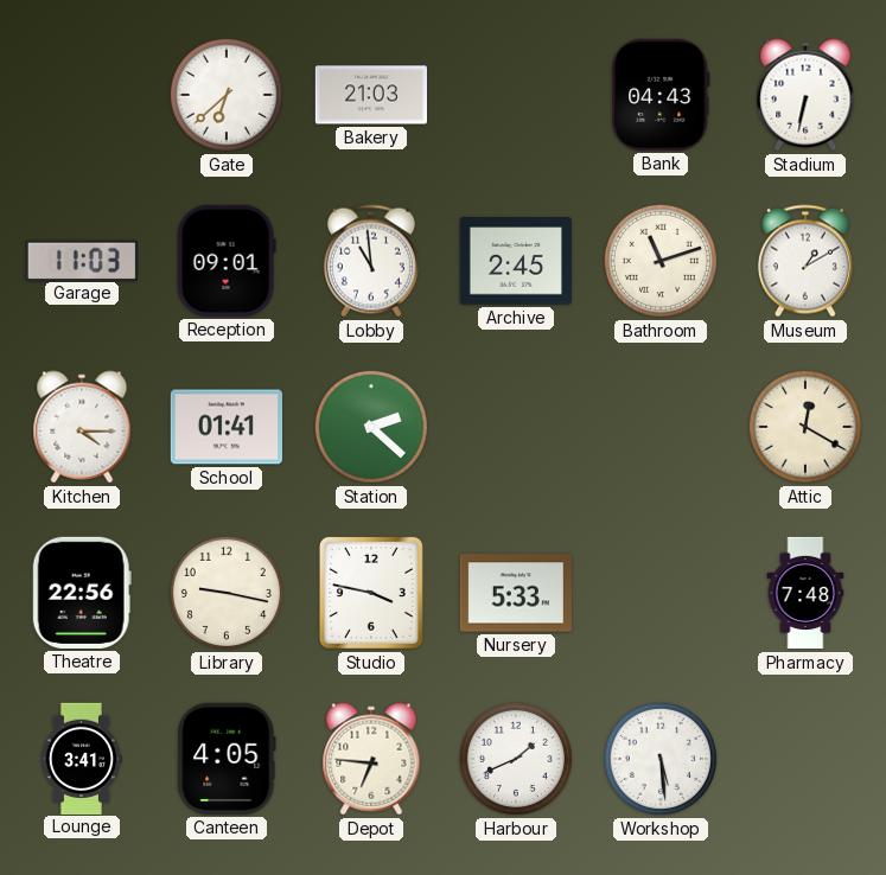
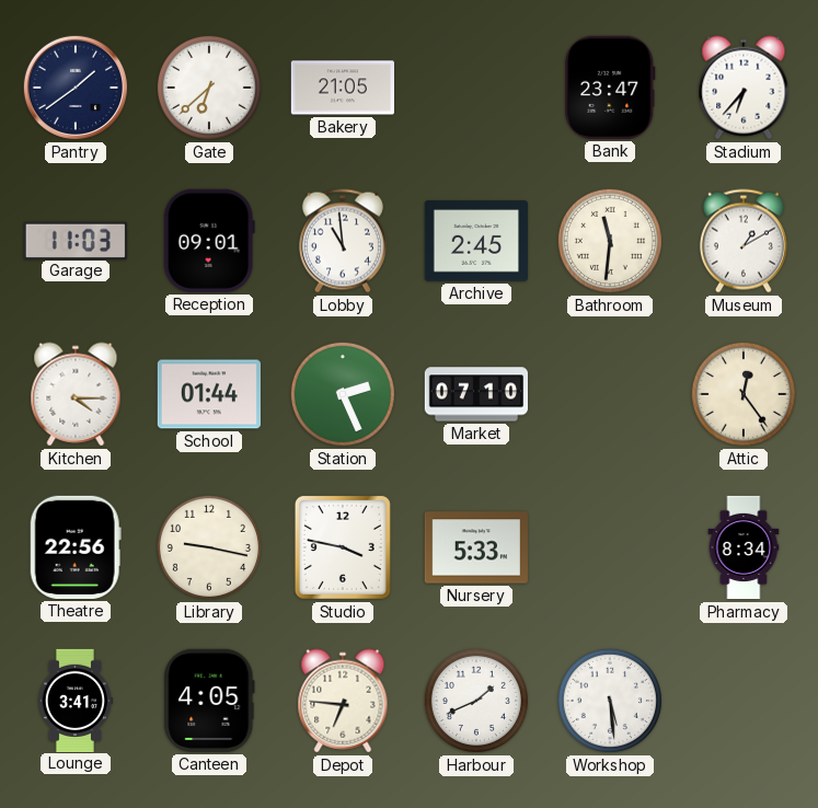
Pantry: none -> 1:39
Bakery: 21:03 -> 21:05
Bank: 04:43 -> 23:47
Stadium: 6:32 -> 6:37
Bathroom: 11:12 -> 11:31
School: 01:41 -> 01:44
Station: 2:22 -> 2:26
Market: none -> 07:10
Attic: 12:20 -> 12:24
Pharmacy: 7:48 -> 8:34
